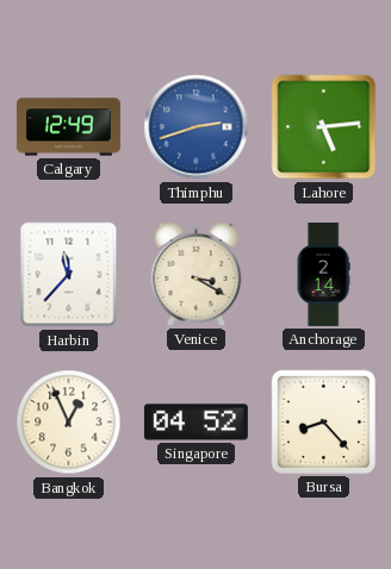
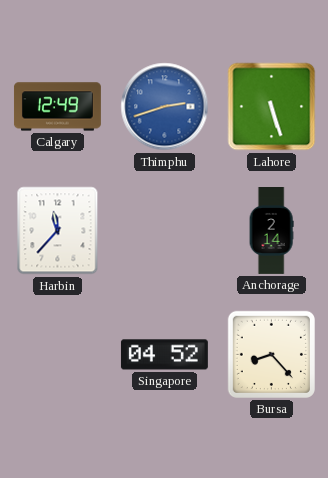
Lahore: 5:14 -> 5:27
Venice: 3:20 -> none
Bangkok: 12:56 -> none
